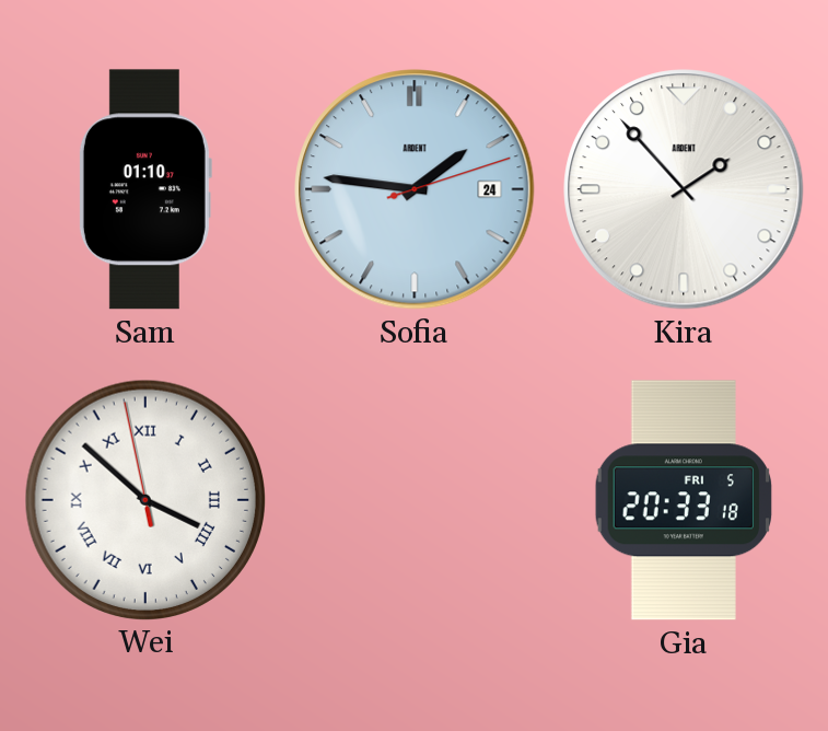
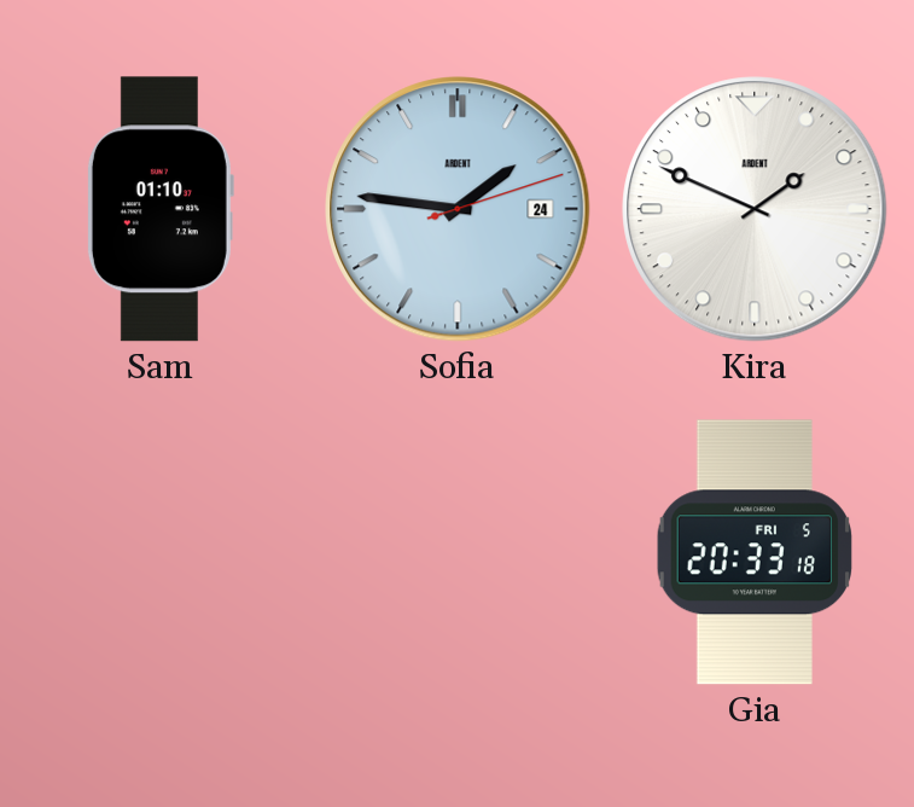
Kira: 1:53 -> 1:49
Wei: 3:51 -> none
